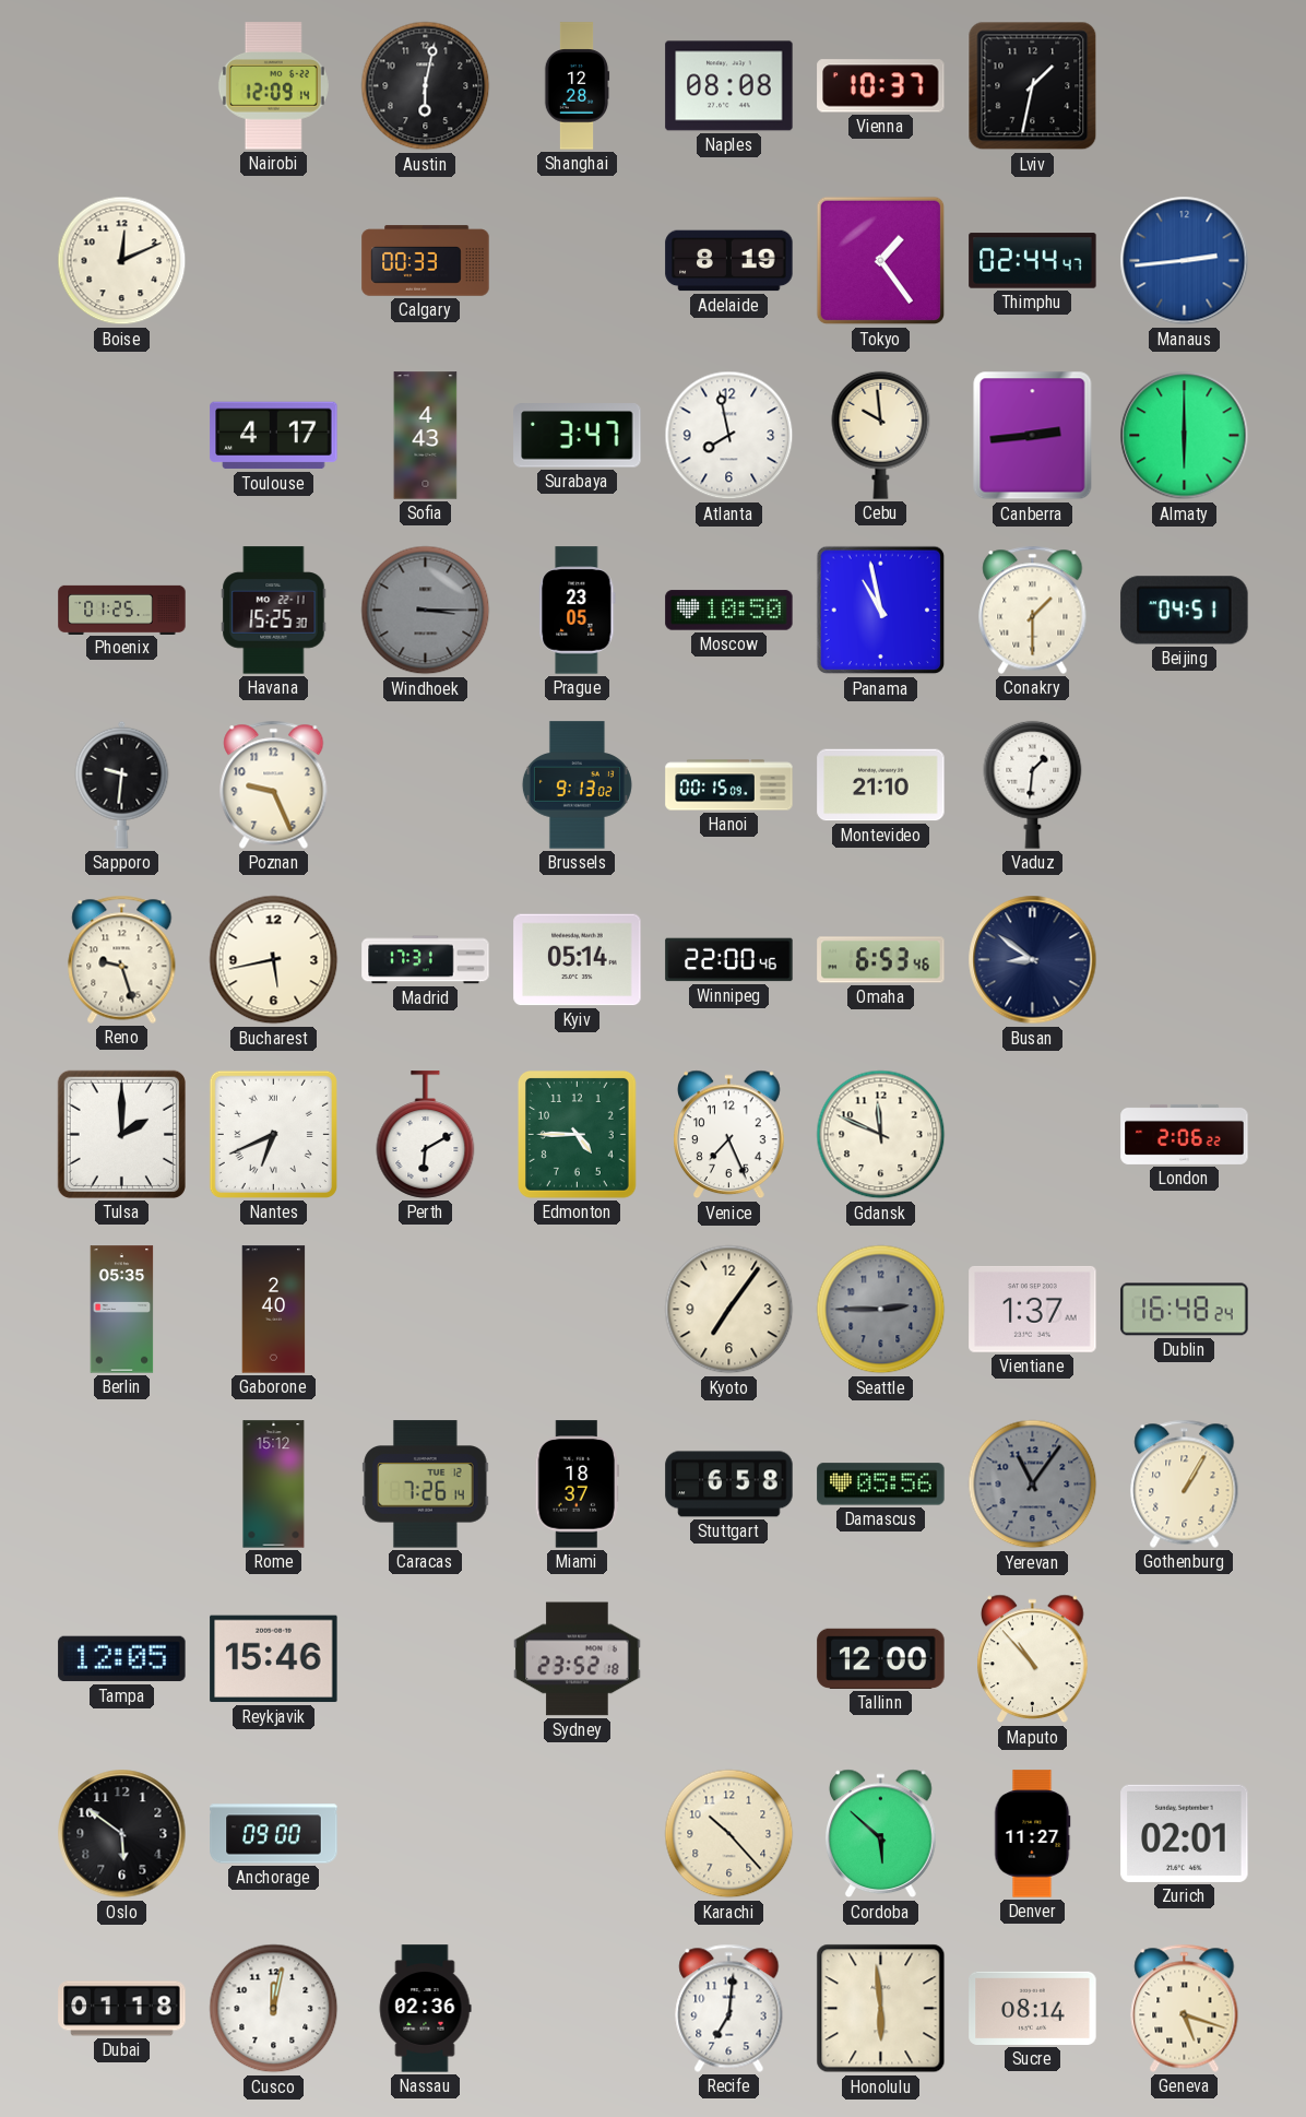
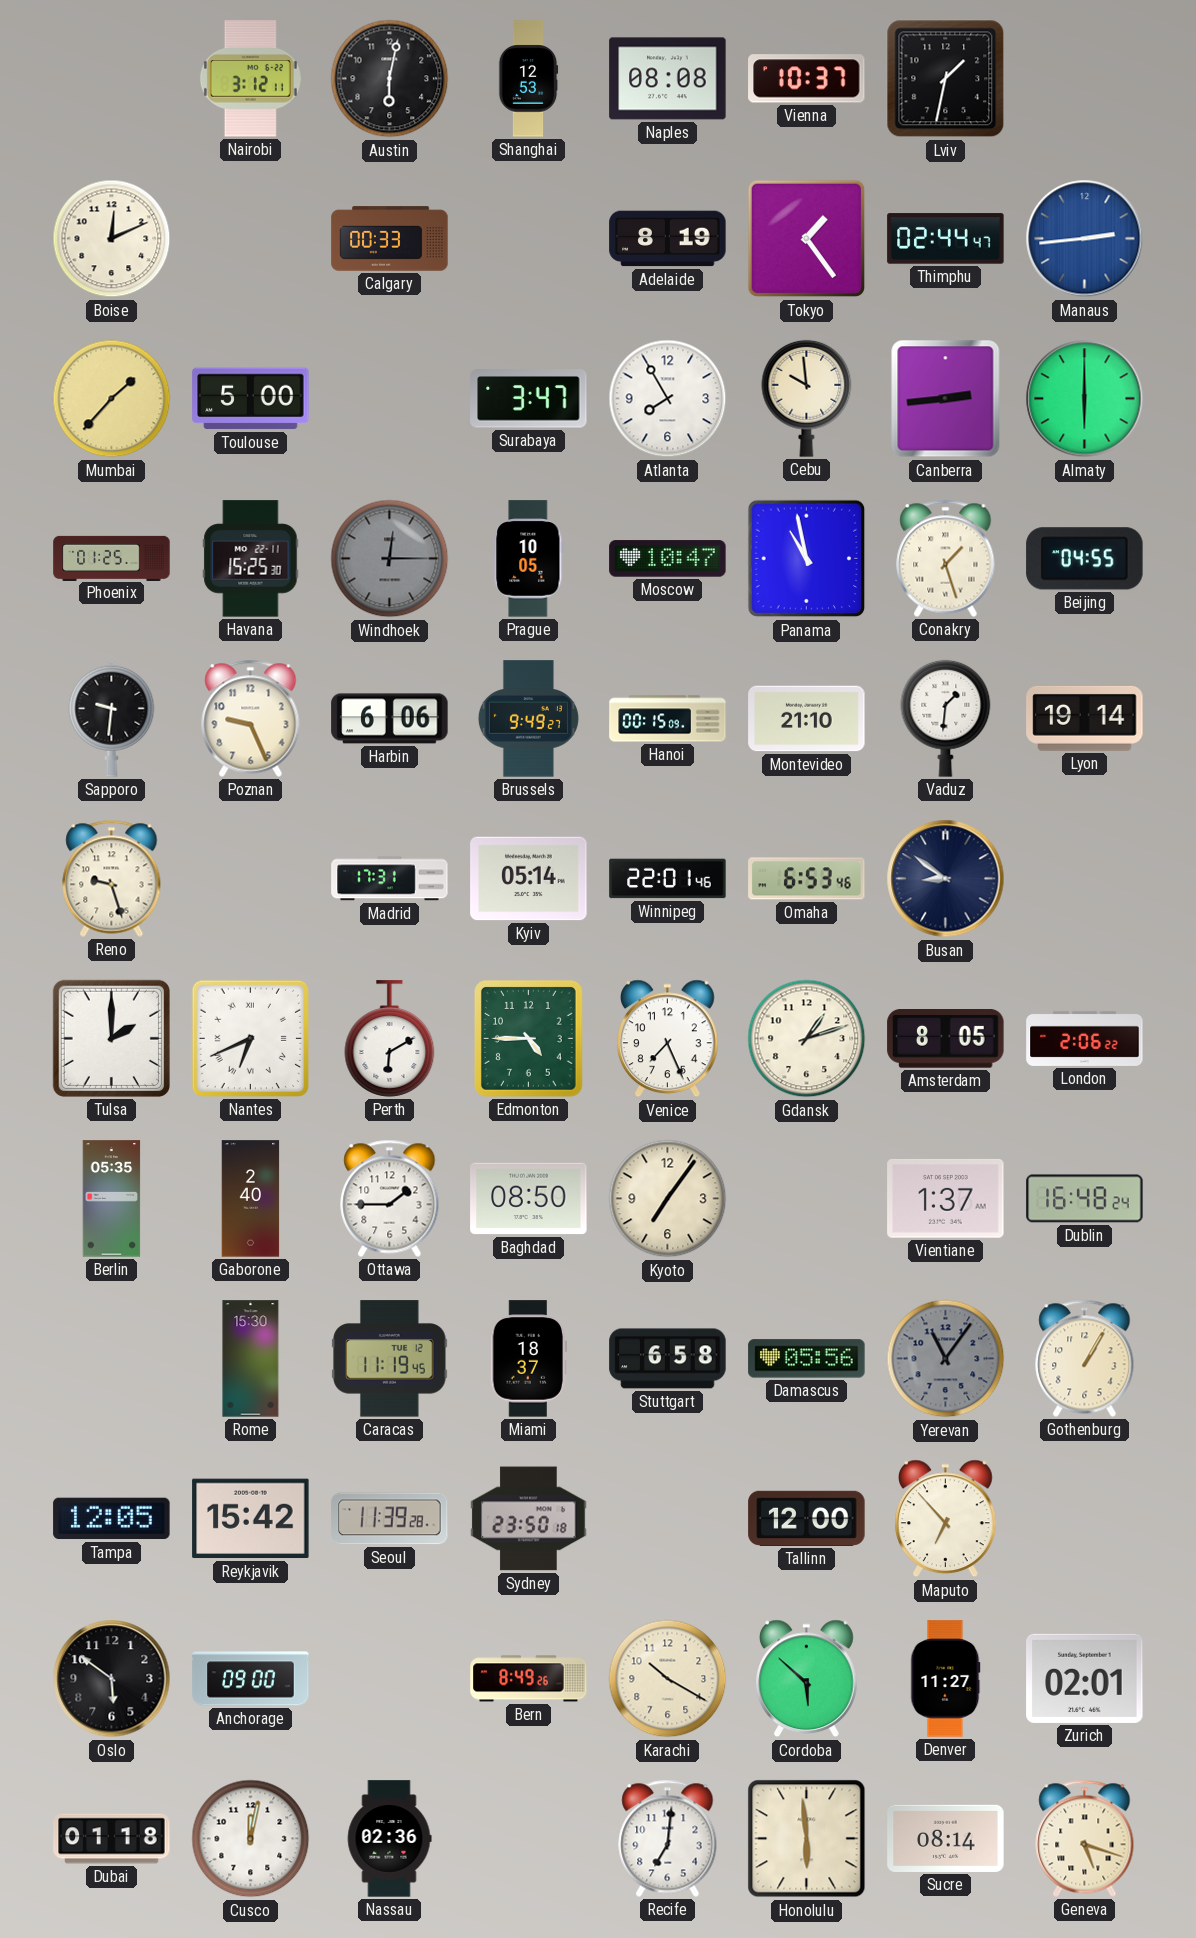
Nairobi: 12:09 -> 3:12
Shanghai: 12:28 -> 12:53
Mumbai: none -> 1:37
Toulouse: 4:17 -> 5:00
Sofia: 4:43 -> none
Atlanta: 7:58 -> 7:55
Windhoek: 3:15 -> 12:15
Prague: 23:05 -> 10:05
Moscow: 10:50 -> 10:47
Conakry: 1:30 -> 1:27
Beijing: 04:51 -> 04:55
Harbin: none -> 6:06
Brussels: 9:13 -> 9:49
Lyon: none -> 19:14
Bucharest: 5:43 -> none
Winnipeg: 22:00 -> 22:01
Gdansk: 11:49 -> 1:12
Amsterdam: none -> 8:05
Ottawa: none -> 1:45
Baghdad: none -> 08:50
Seattle: 2:45 -> none
Rome: 15:12 -> 15:30
Caracas: 7:26 -> 11:19
Reykjavik: 15:46 -> 15:42
Seoul: none -> 11:39
Sydney: 23:52 -> 23:50
Maputo: 10:53 -> 6:53
Bern: none -> 8:49
Karachi: 10:23 -> 10:20
